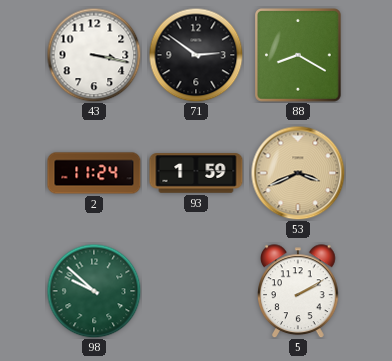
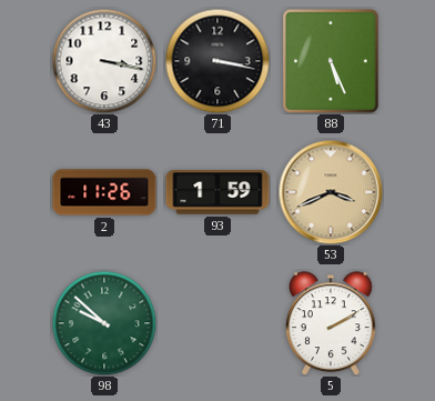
71: 2:51 -> 3:17
88: 8:20 -> 5:26
2: 11:24 -> 11:26
